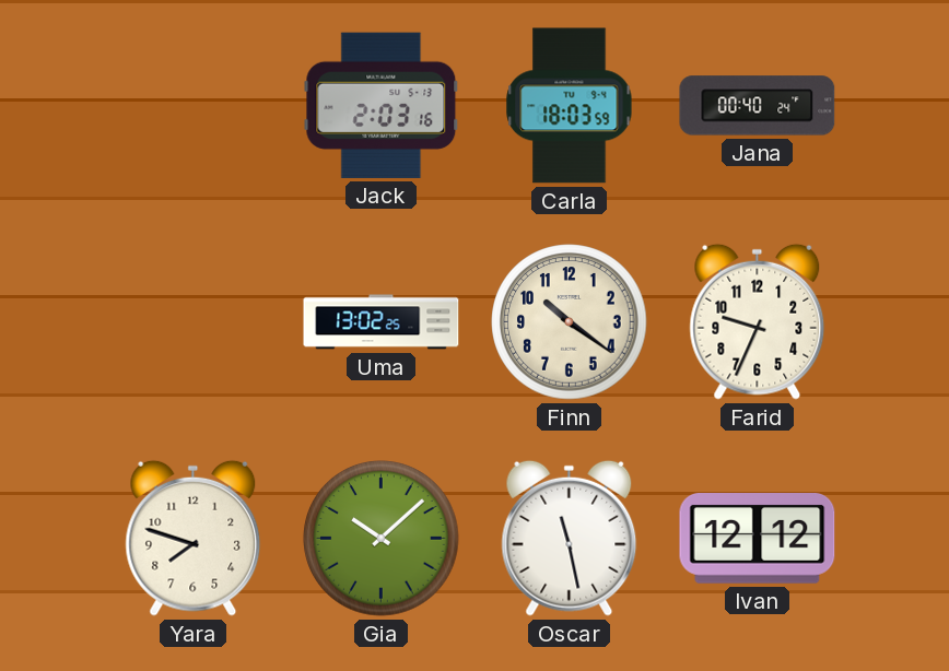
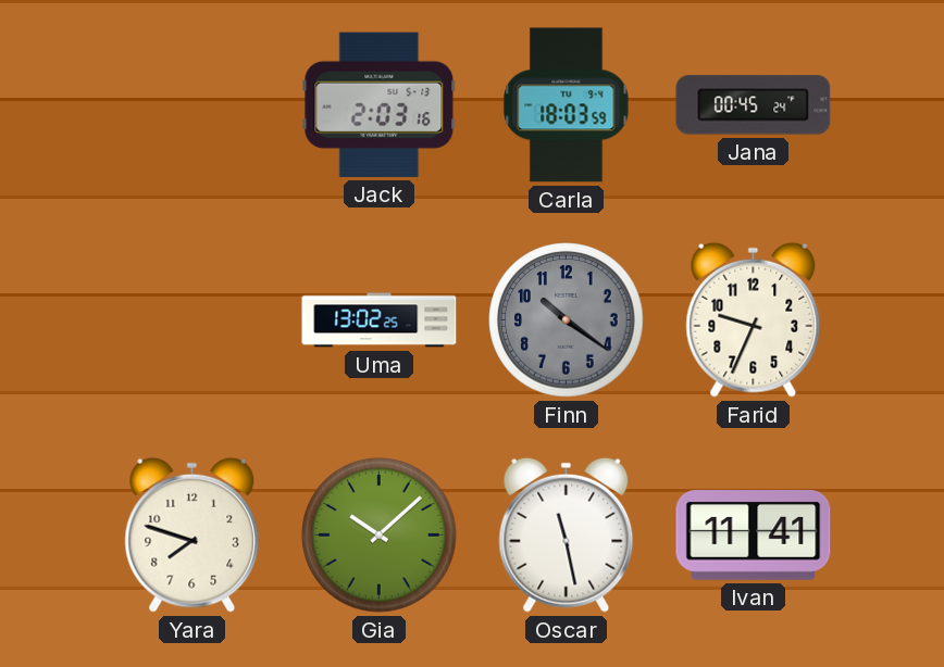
Jana: 00:40 -> 00:45
Finn dial: cream -> grey
Ivan: 12:12 -> 11:41
